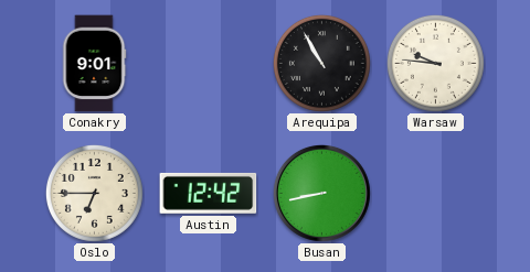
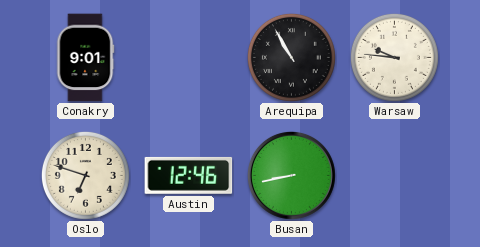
Oslo: 6:45 -> 6:48
Austin: 12:42 -> 12:46
